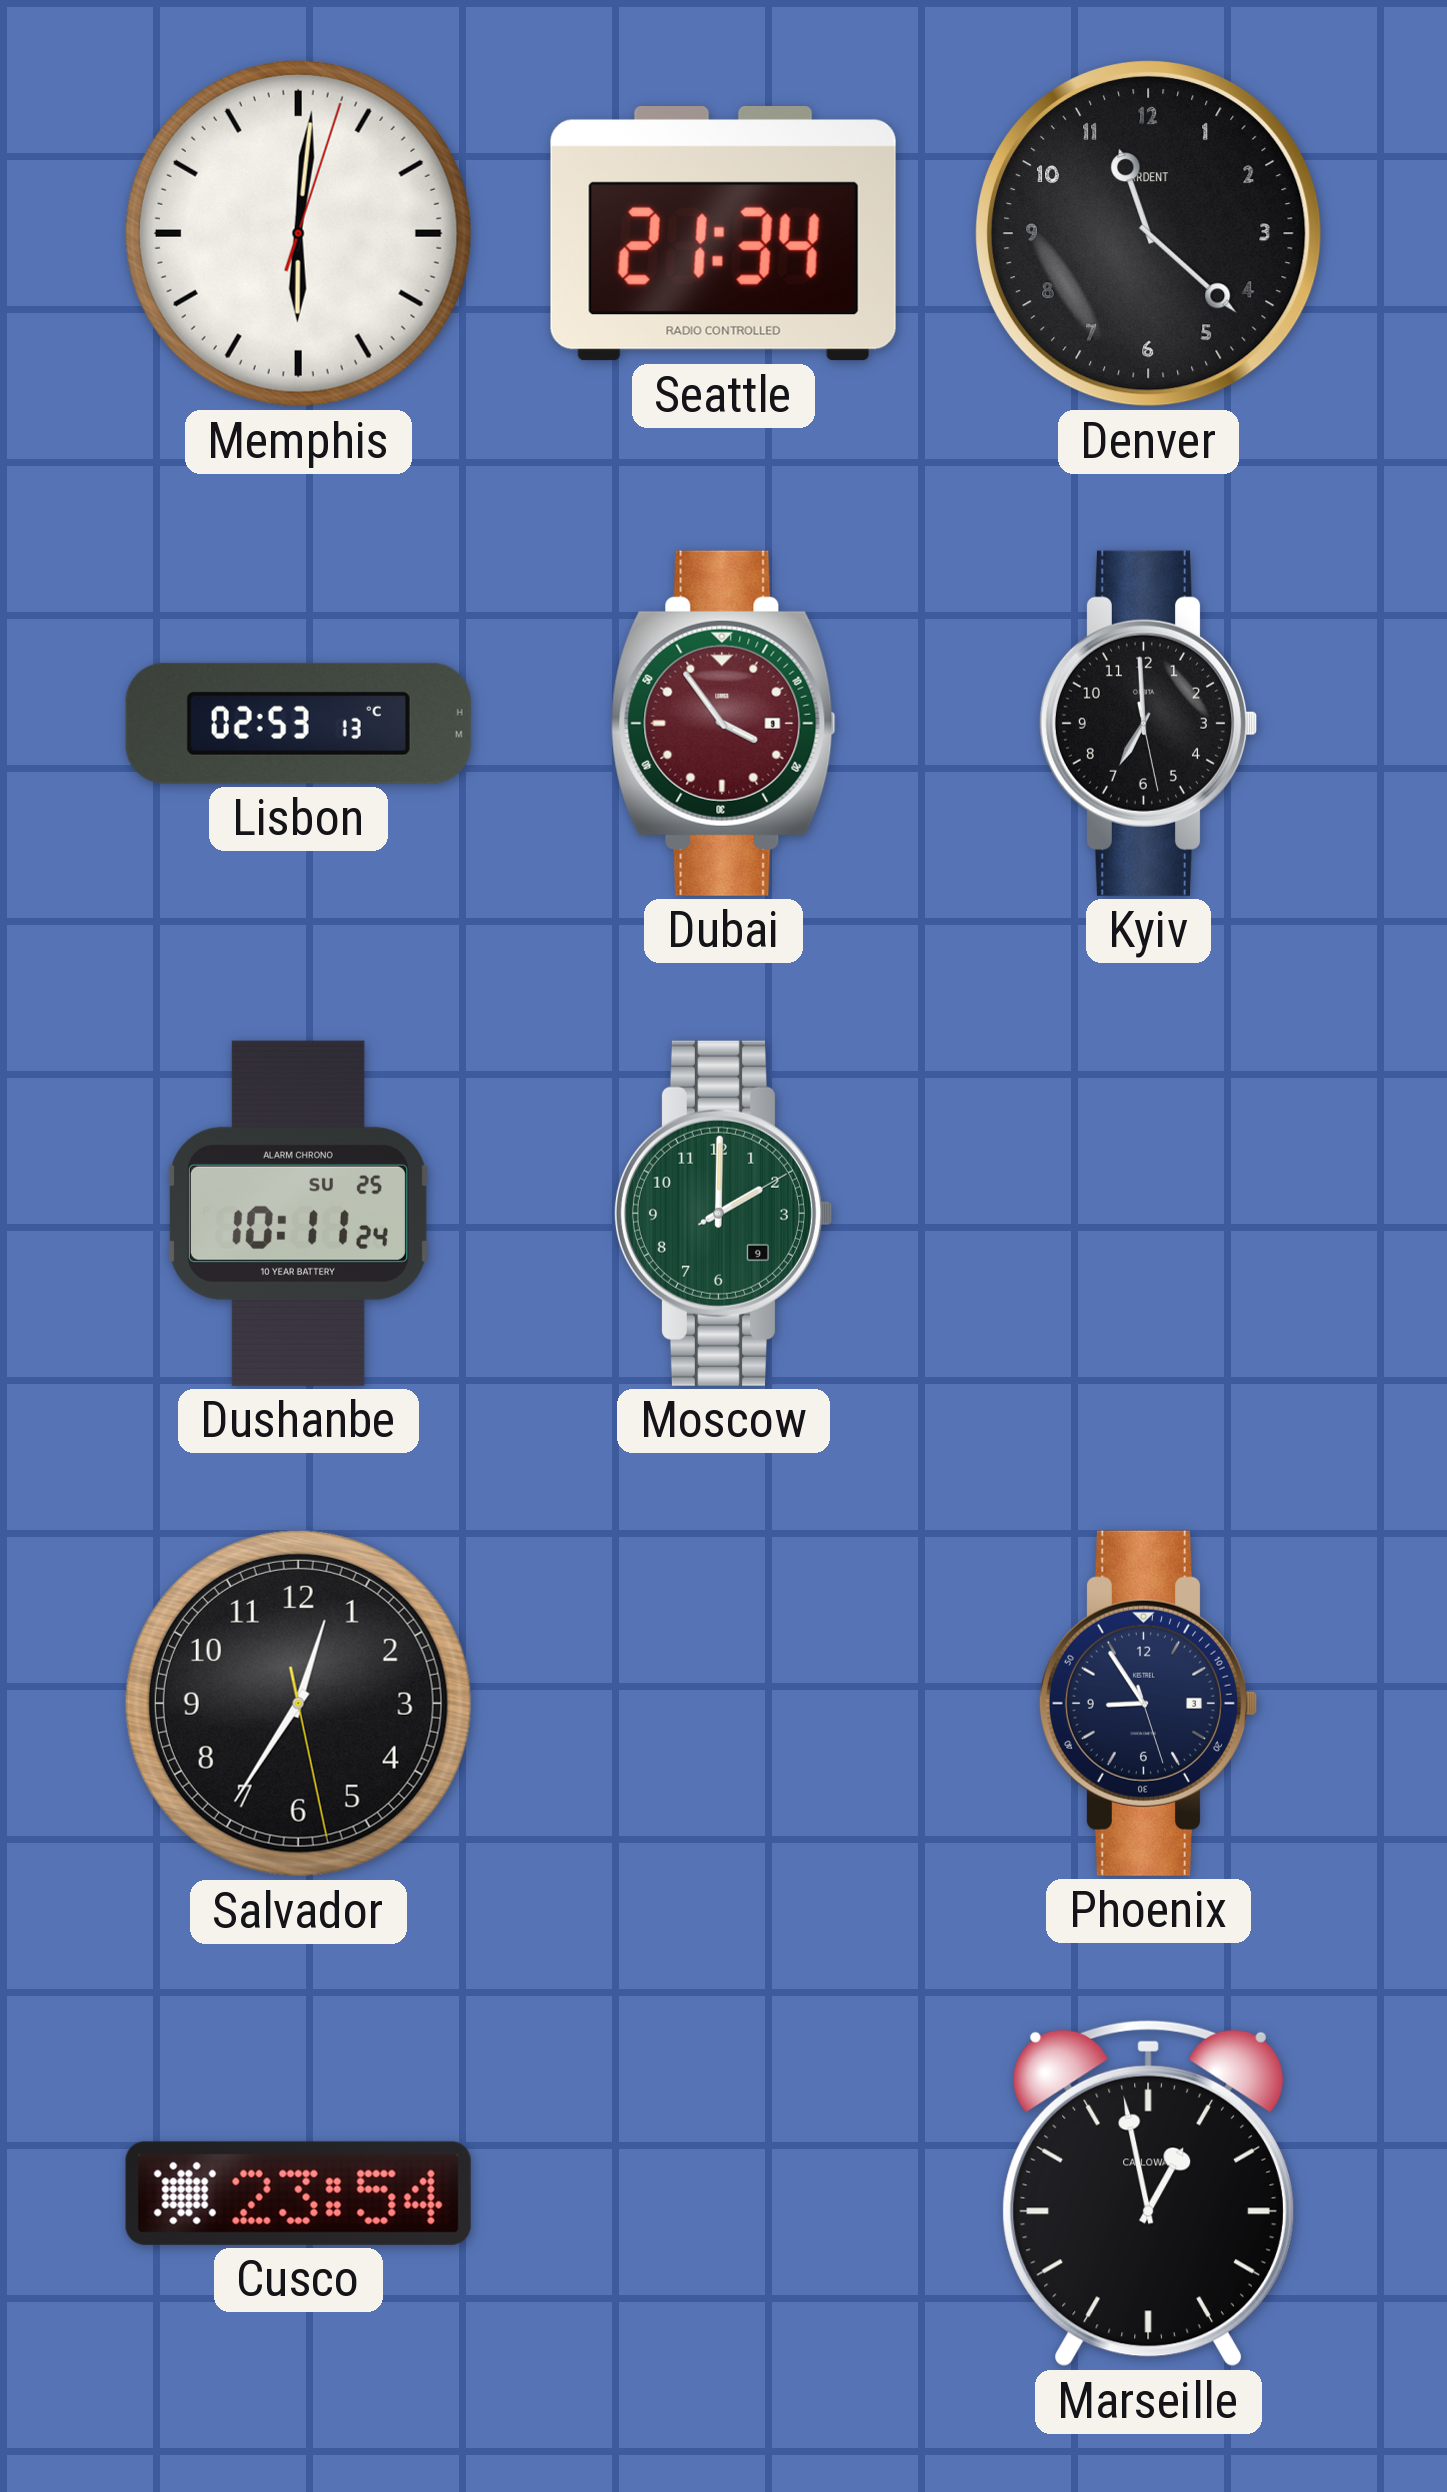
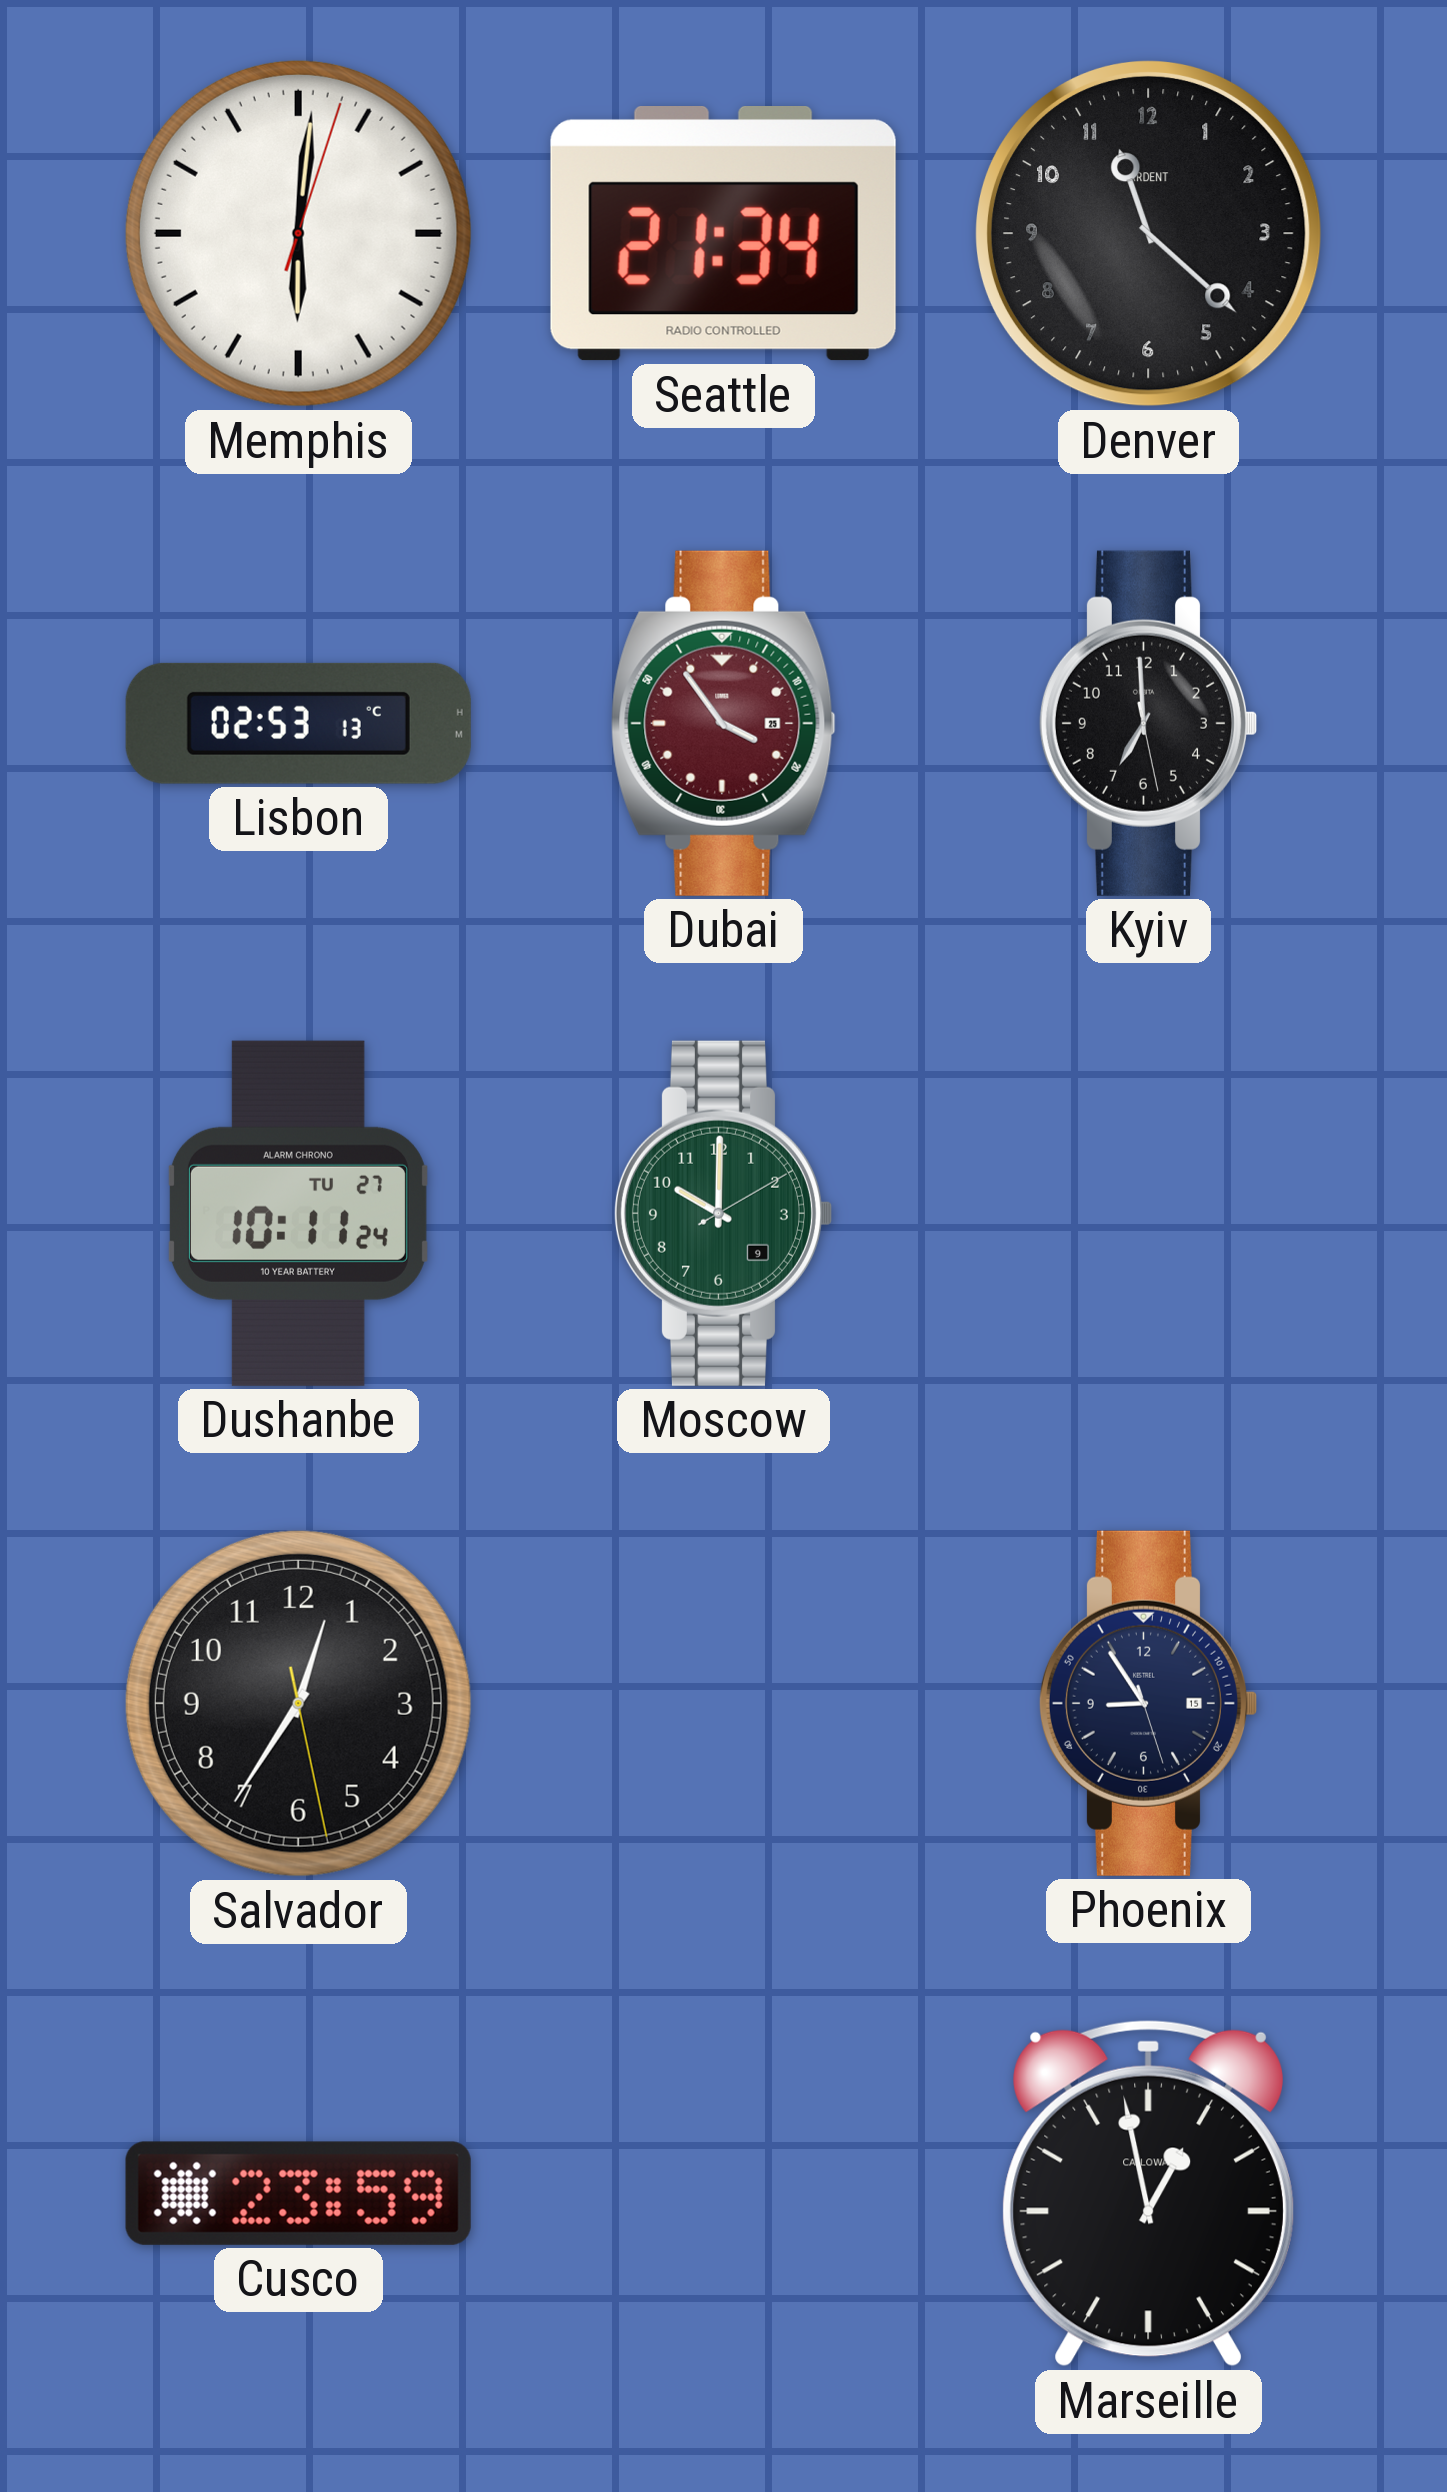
Dubai date: 9 -> 25
Dushanbe date: SU 25 -> TU 27
Moscow: 2:00 -> 10:00
Phoenix date: 3 -> 15
Cusco: 23:54 -> 23:59
